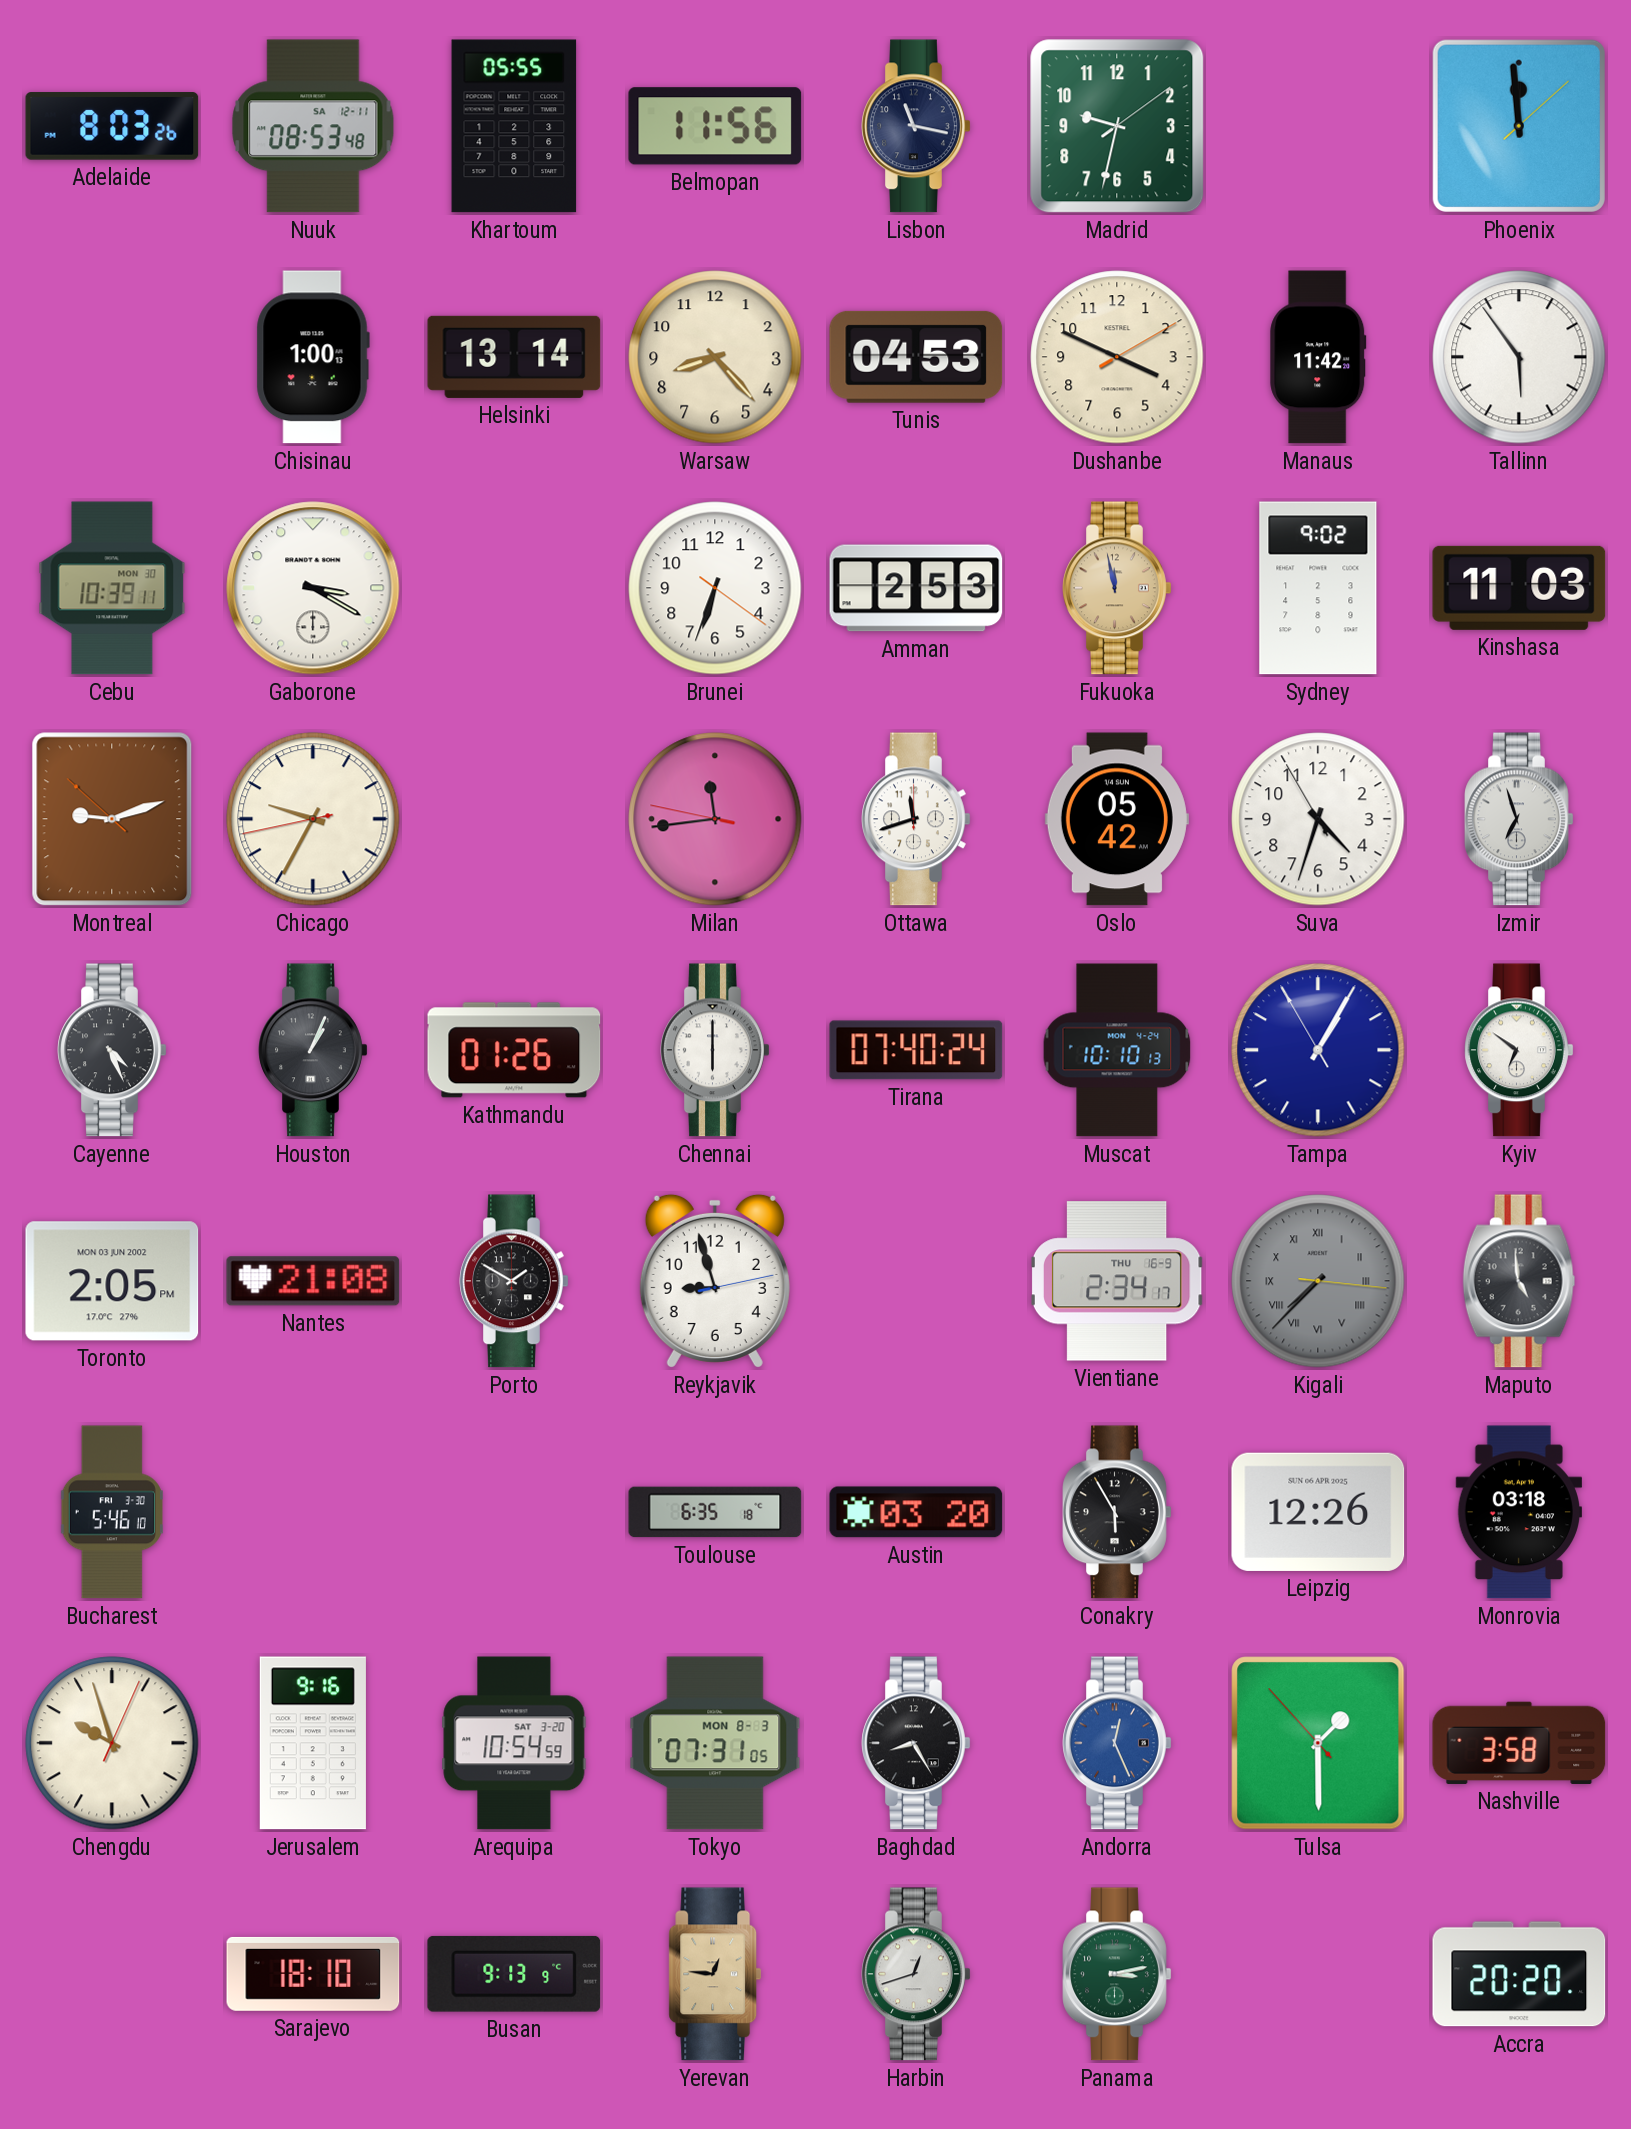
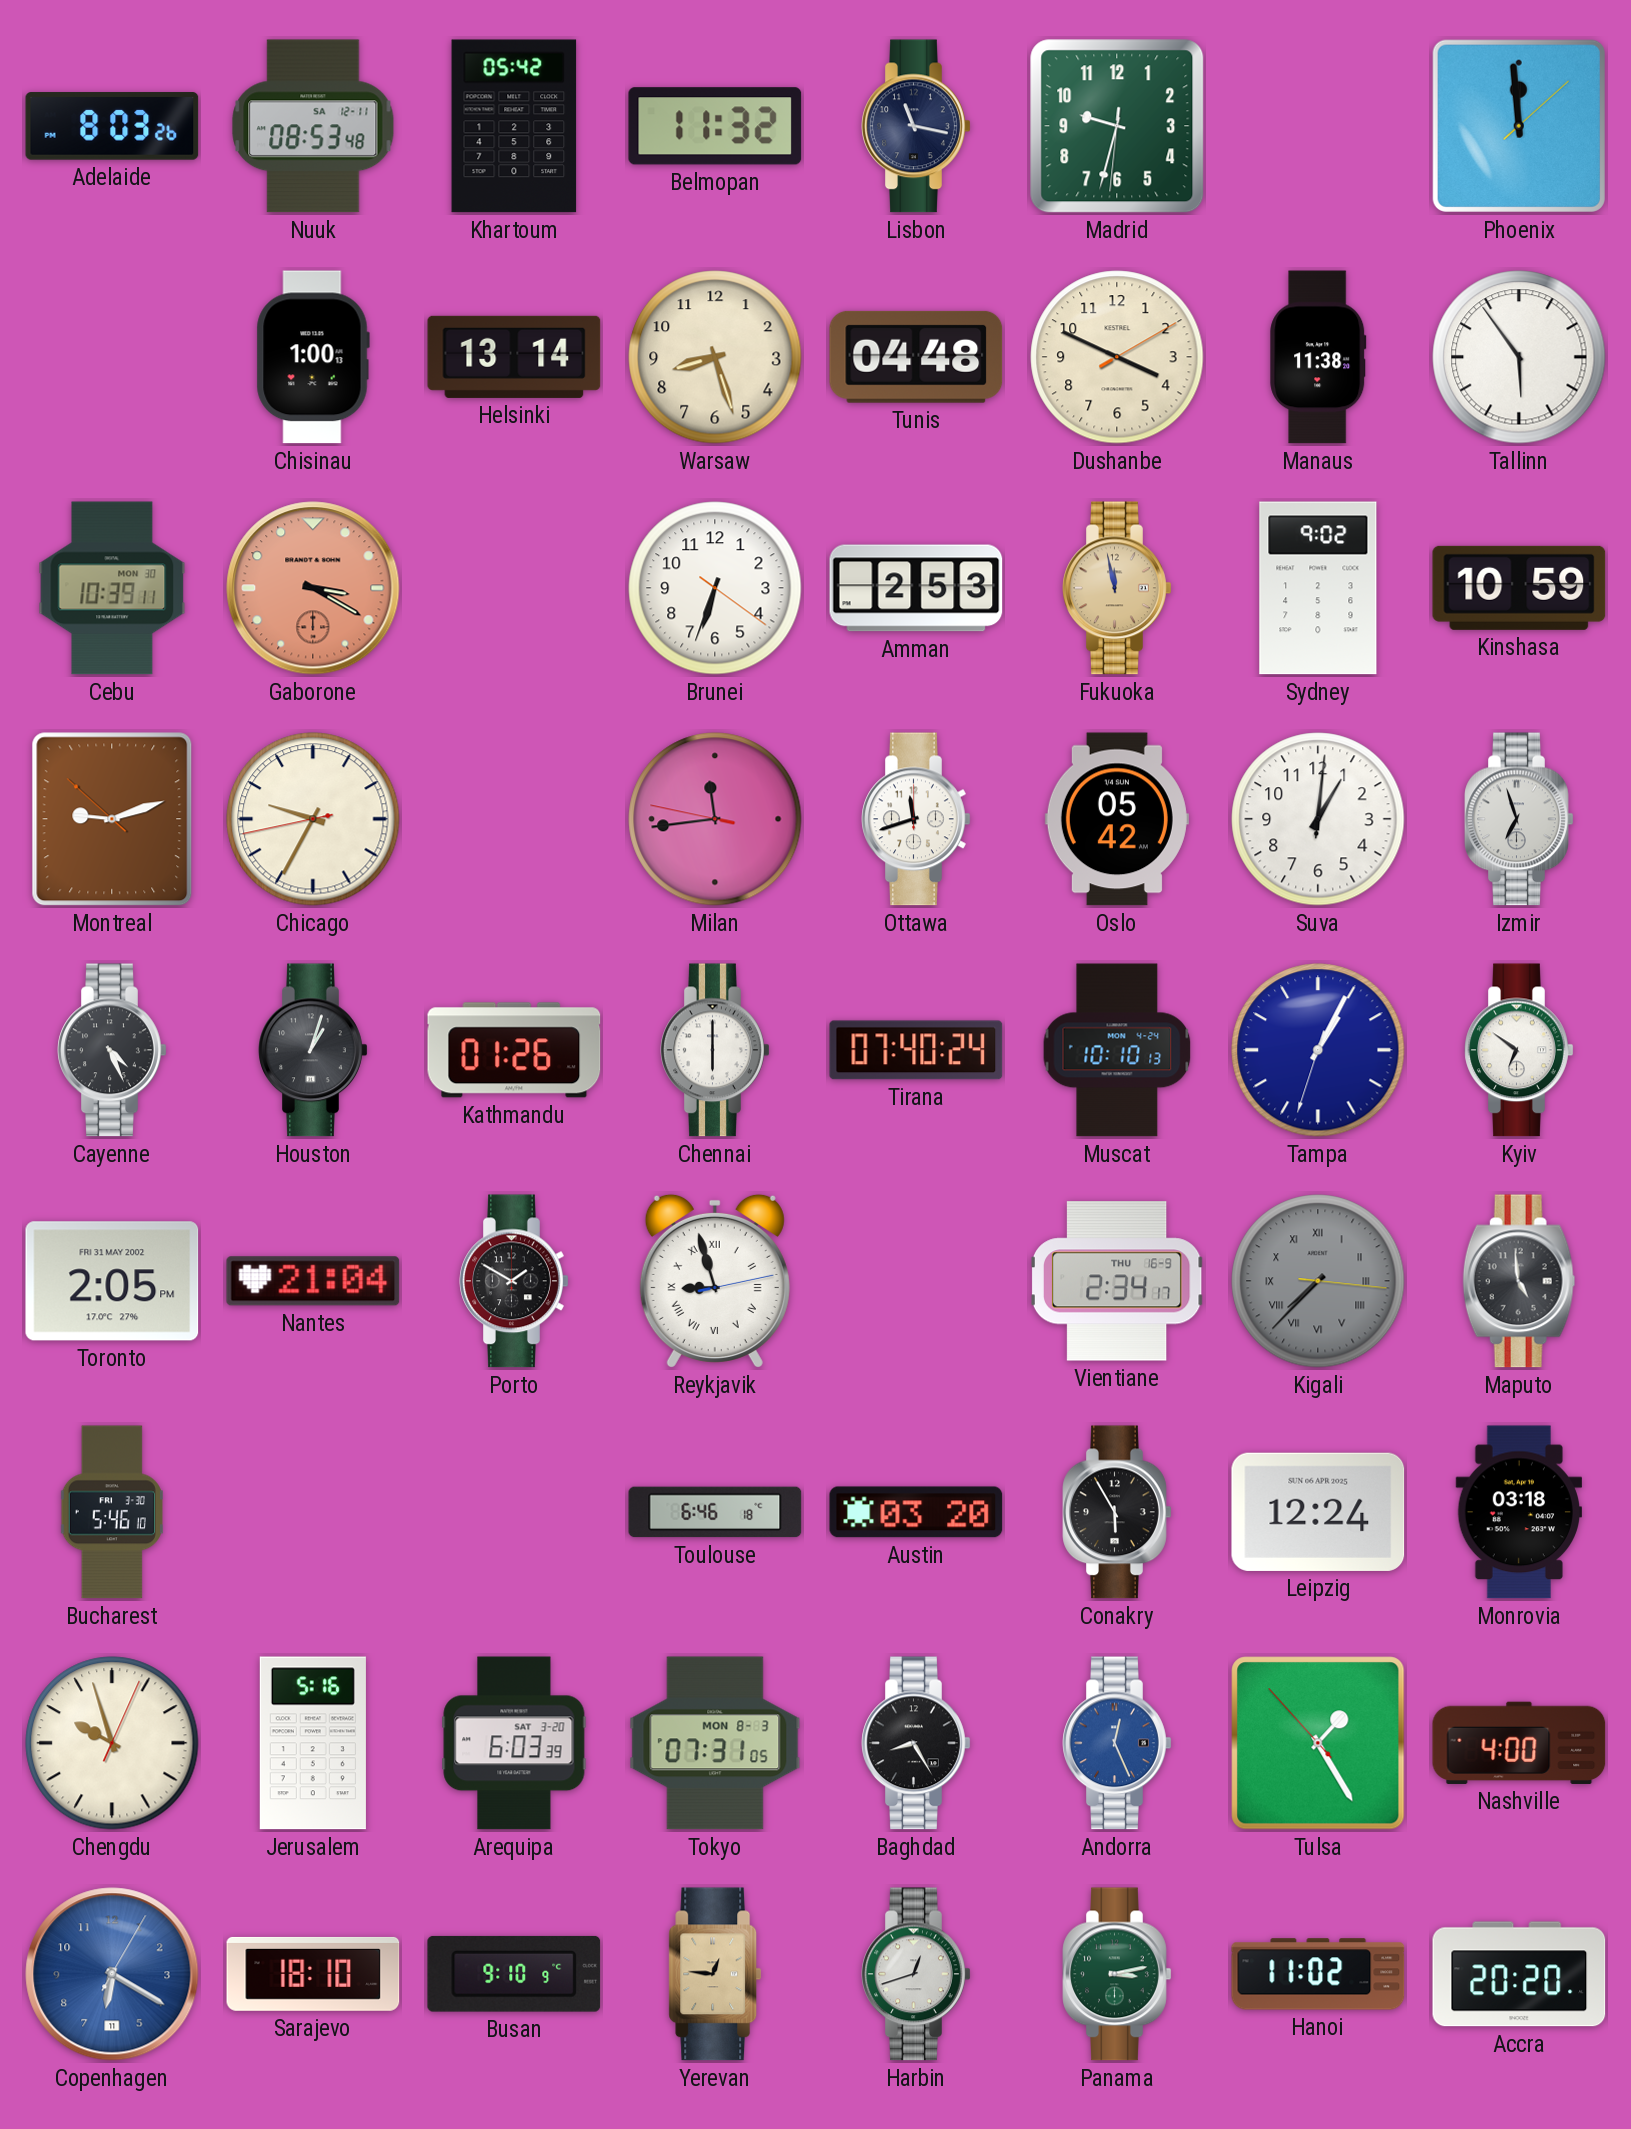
Khartoum: 05:55 -> 05:42
Belmopan: 11:56 -> 11:32
Madrid: 9:32:09 -> 9:32:31
Warsaw: 8:23 -> 8:27
Tunis: 04:53 -> 04:48
Manaus: 11:42 -> 11:38
Gaborone dial: white -> salmon
Kinshasa: 11:03 -> 10:59
Suva: 4:32 -> 1:01
Houston: 1:04 -> 1:03
Tampa: 1:04:55 -> 1:04:33
Toronto date: MON 03 JUN 2002 -> FRI 31 MAY 2002
Nantes: 21:08 -> 21:04
Reykjavik numerals: Arabic -> Roman
Toulouse: 6:35 -> 6:46
Leipzig: 12:26 -> 12:24
Jerusalem: 9:16 -> 5:16
Arequipa: 10:54 -> 6:03
Tulsa: 1:29 -> 1:24
Nashville: 3:58 -> 4:00
Copenhagen: none -> 6:20
Busan: 9:13 -> 9:10
Hanoi: none -> 11:02
